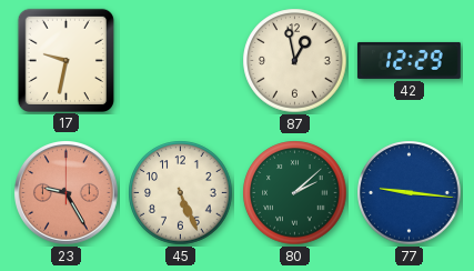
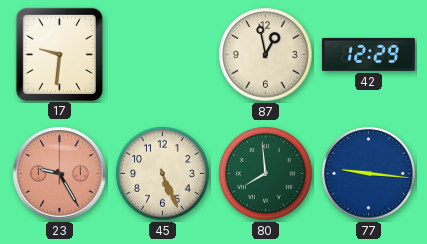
17: 9:32 -> 9:31
80: 2:08 -> 7:59
